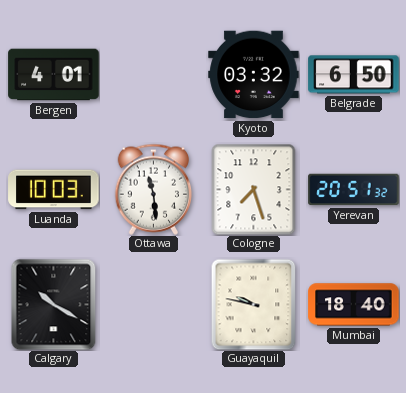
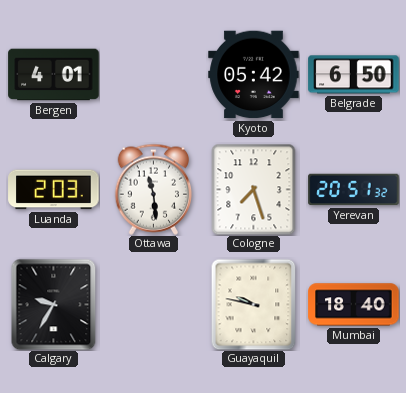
Kyoto: 03:32 -> 05:42
Luanda: 10:03 -> 2:03
Calgary: 10:20 -> 9:35
